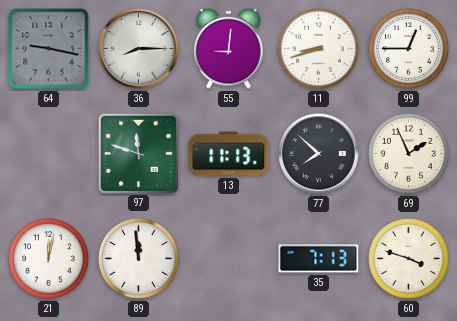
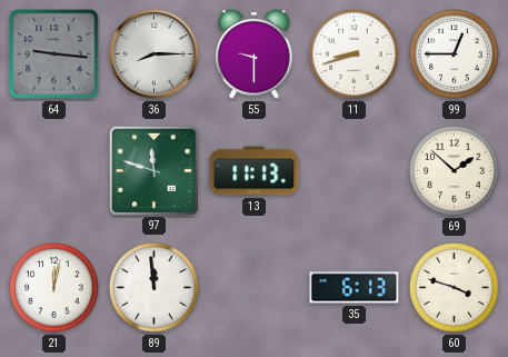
64: 9:17 -> 9:16
55: 9:01 -> 9:30
77: 7:52 -> none
69: 1:56 -> 1:52
35: 7:13 -> 6:13
